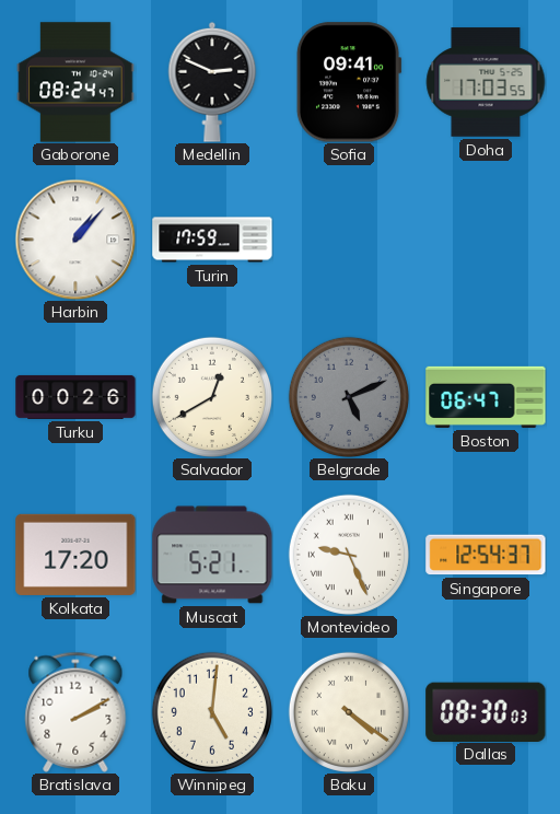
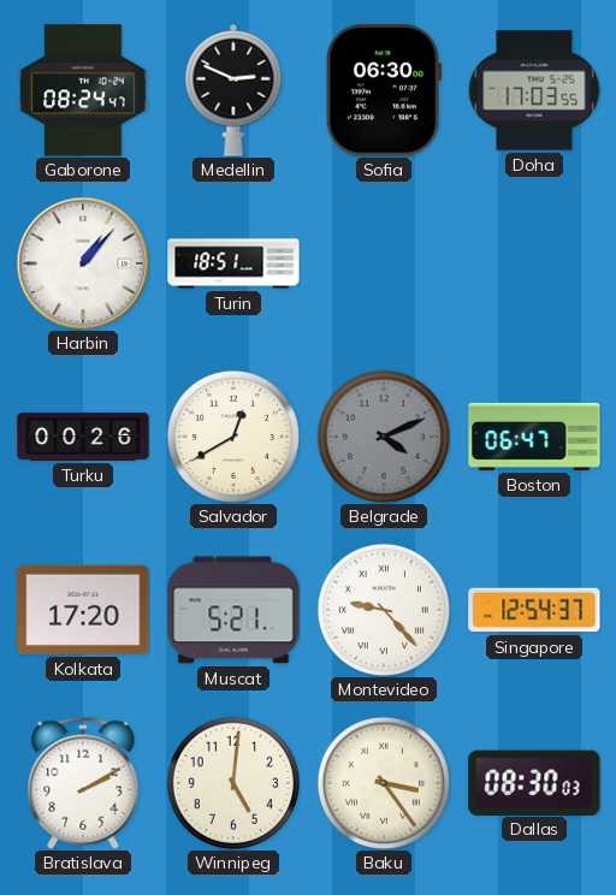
Sofia: 09:41 -> 06:30
Turin: 17:59 -> 18:51
Belgrade: 5:11 -> 4:11
Montevideo: 9:26 -> 9:23
Baku: 4:21 -> 3:24
